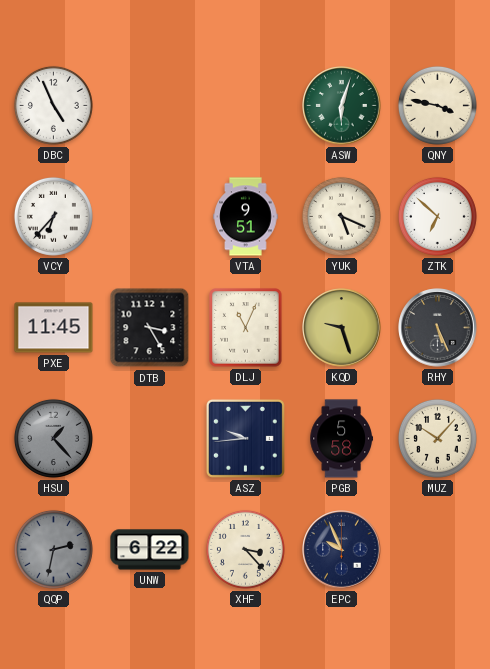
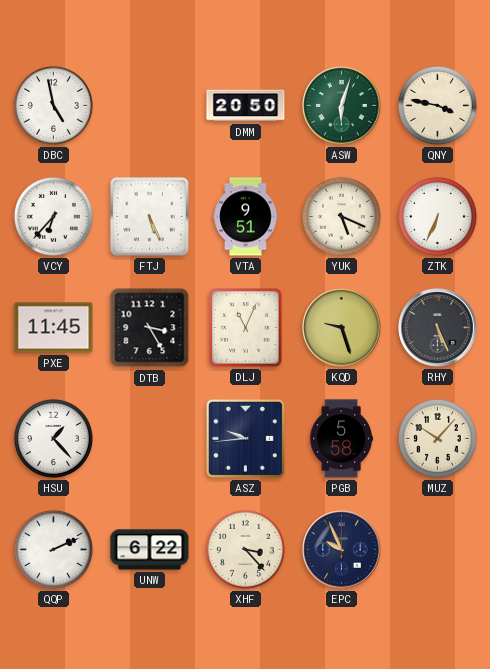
DBC: 4:56 -> 4:58
DMM: none -> 20:50
FTJ: none -> 5:26
ZTK: 6:52 -> 6:34
HSU dial: grey -> white
QQP: 2:32 -> 2:11
QQP dial: grey -> white
